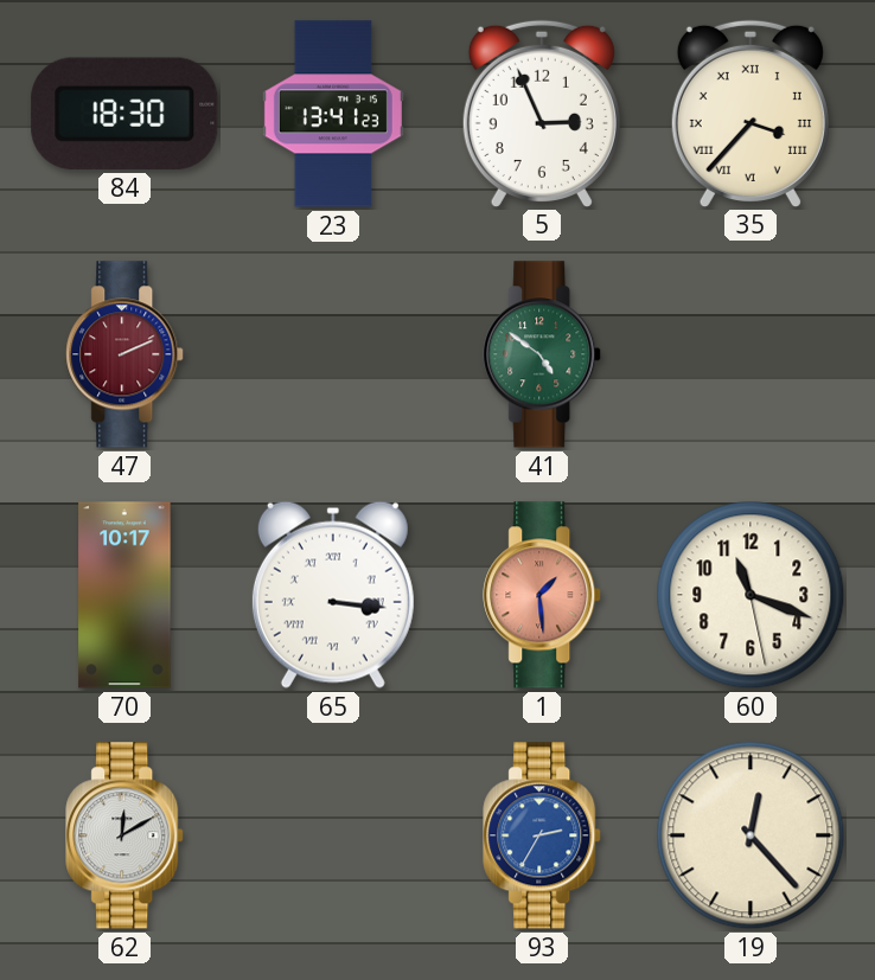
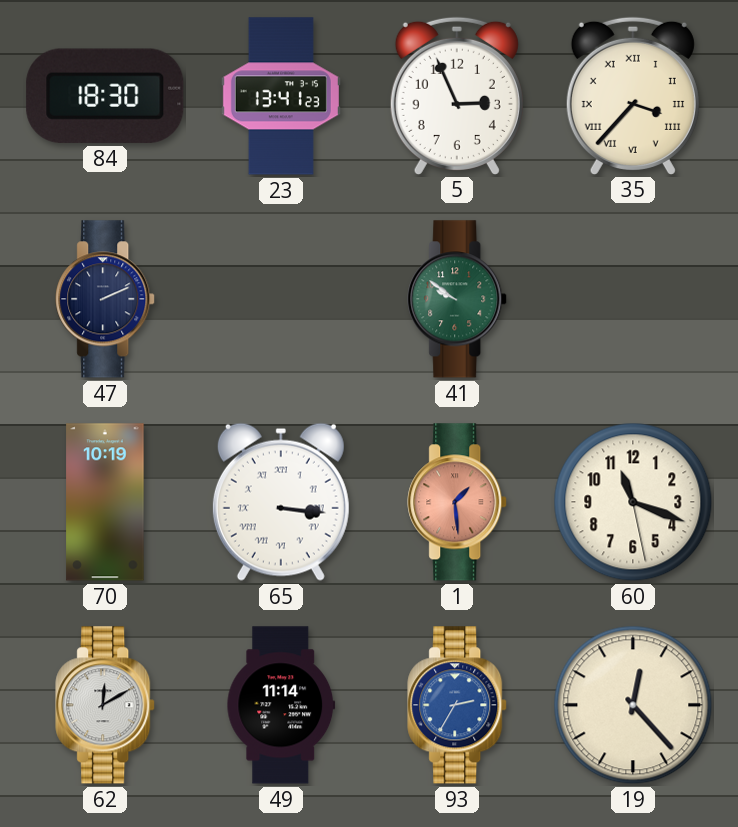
47 dial: burgundy -> navy
41: 4:51 -> 9:51
70: 10:17 -> 10:19
49: none -> 11:14
